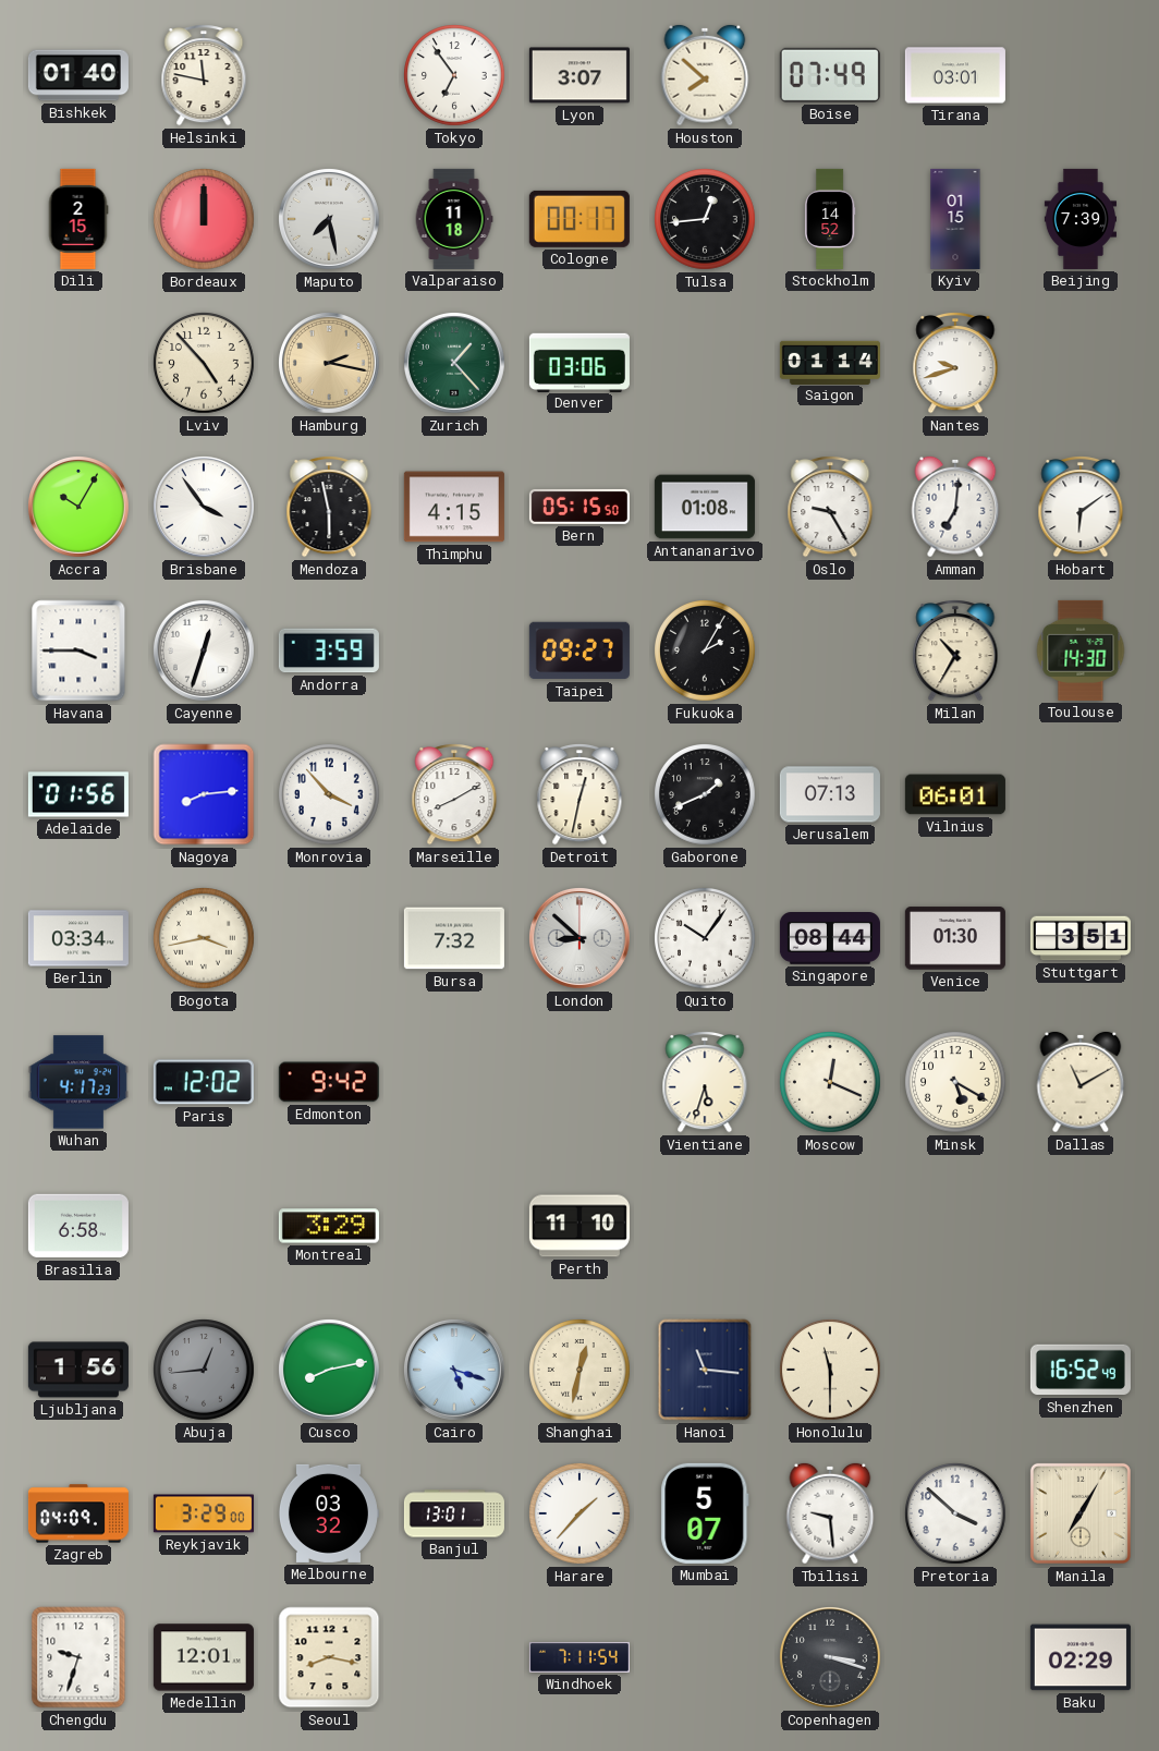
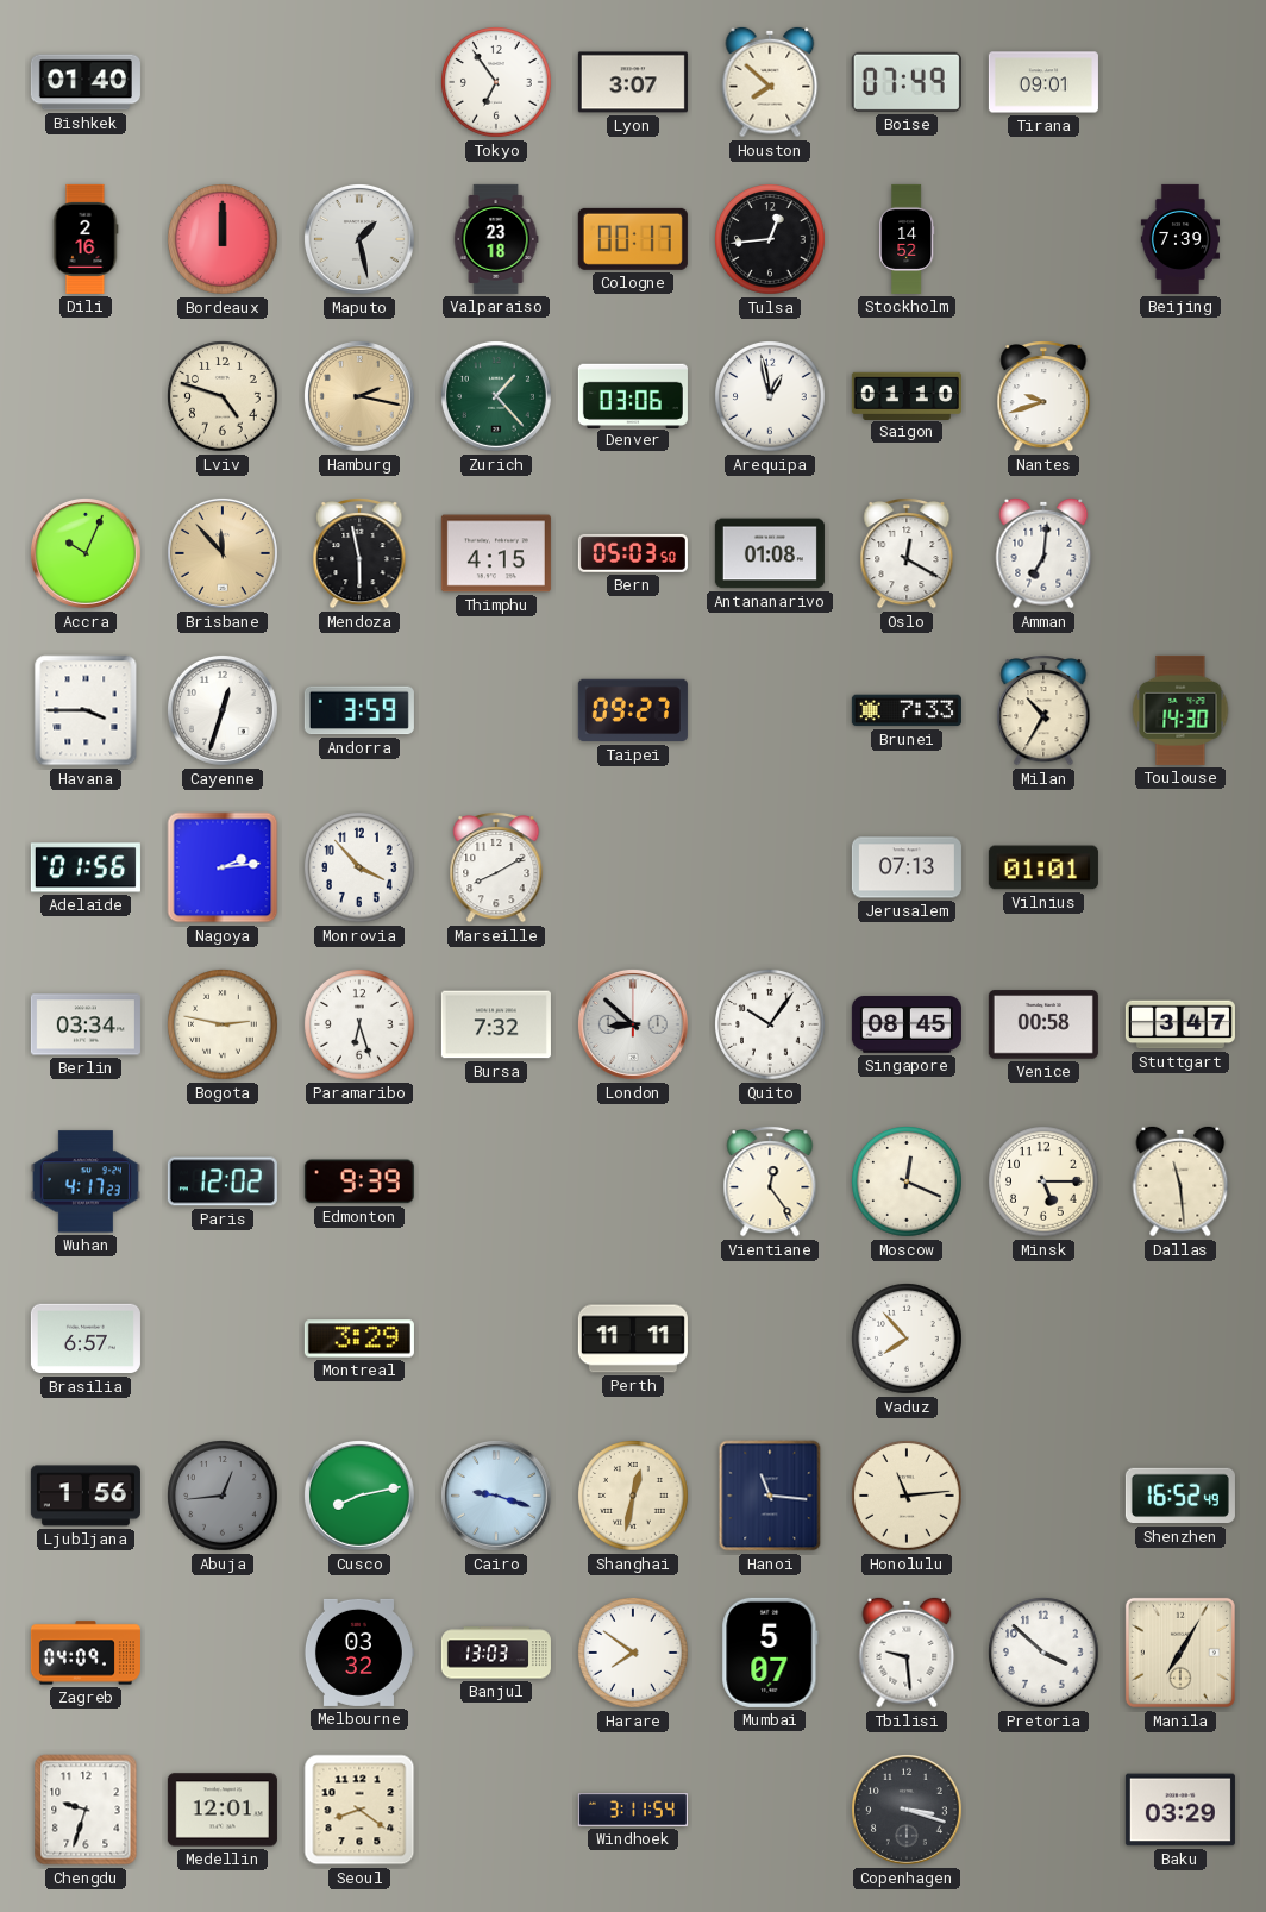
Helsinki: 11:47 -> none
Tirana: 03:01 -> 09:01
Dili: 2:15 -> 2:16
Maputo: 7:28 -> 1:28
Valparaiso: 11:18 -> 23:18
Kyiv: 01:15 -> none
Lviv: 4:53 -> 4:48
Arequipa: none -> 12:58
Saigon: 01:14 -> 01:10
Accra: 10:05 -> 10:04
Brisbane: 3:54 -> 11:53
Brisbane dial: white -> champagne
Bern: 05:15 -> 05:03
Oslo: 9:25 -> 12:20
Hobart: 6:09 -> none
Fukuoka: 2:05 -> none
Brunei: none -> 7:33
Nagoya: 8:14 -> 2:14
Detroit: 12:32 -> none
Gaborone: 1:41 -> none
Vilnius: 06:01 -> 01:01
Bogota: 3:43 -> 2:47
Paramaribo: none -> 6:27
Singapore: 08:44 -> 08:45
Venice: 01:30 -> 00:58
Stuttgart: 3:51 -> 3:47
Edmonton: 9:42 -> 9:39
Vientiane: 5:33 -> 12:24
Minsk: 5:20 -> 5:15
Dallas: 11:10 -> 11:29
Brasilia: 6:58 -> 6:57
Perth: 11:10 -> 11:11
Vaduz: none -> 7:53
Cairo: 5:18 -> 9:18
Honolulu: 11:30 -> 11:14
Reykjavik: 3:29 -> none
Banjul: 13:01 -> 13:03
Harare: 1:37 -> 7:51
Seoul: 8:17 -> 8:21
Windhoek: 7:11 -> 3:11
Baku: 02:29 -> 03:29
